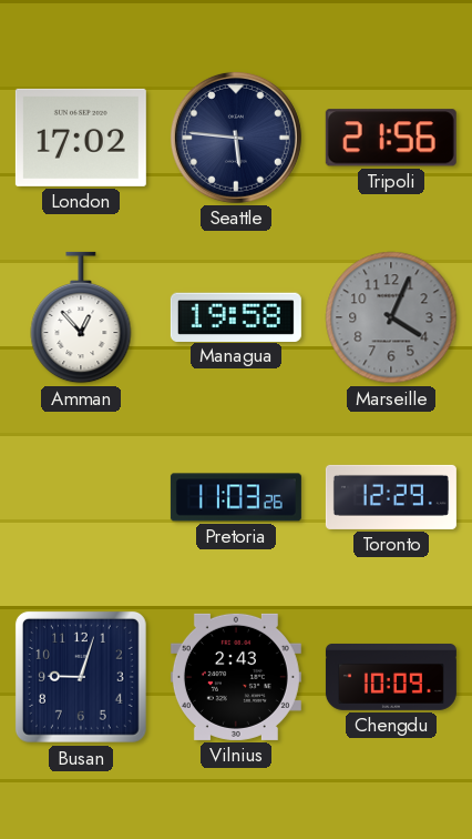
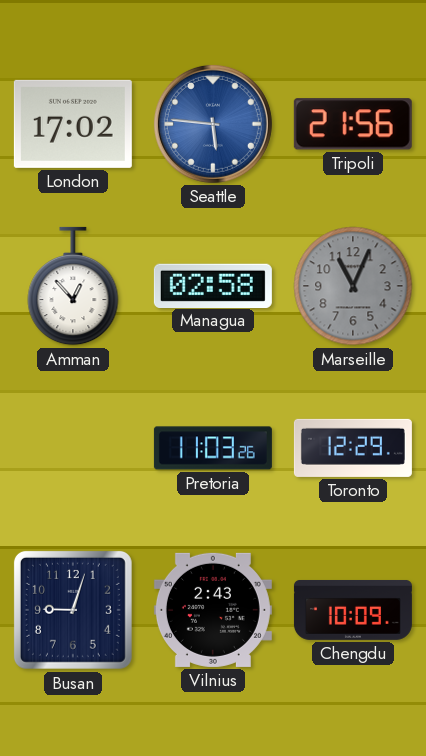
Seattle dial: navy -> blue
Managua: 19:58 -> 02:58
Marseille: 4:04 -> 11:04
